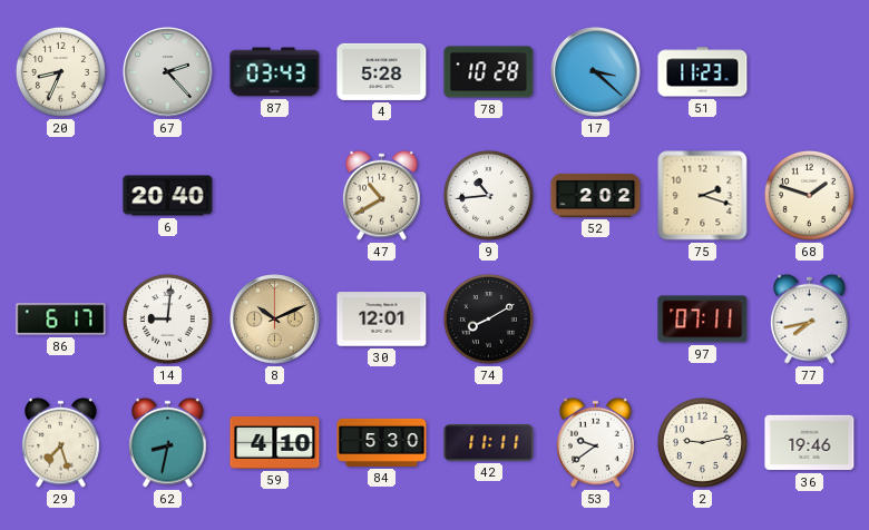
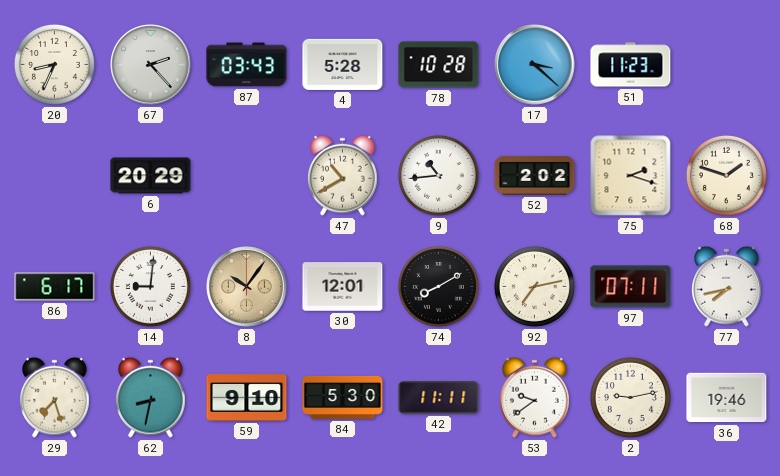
6: 20:40 -> 20:29
8: 10:11 -> 10:06
92: none -> 7:13
59: 4:10 -> 9:10
